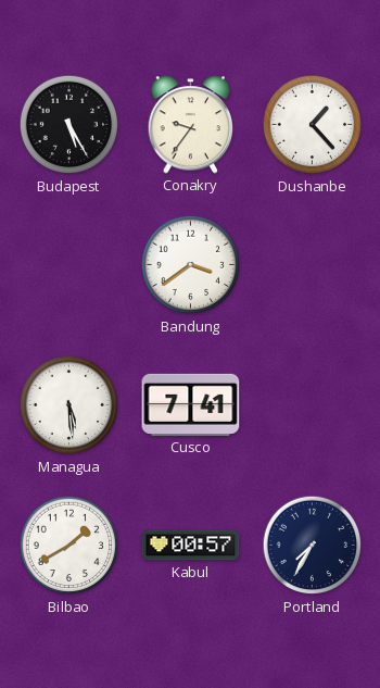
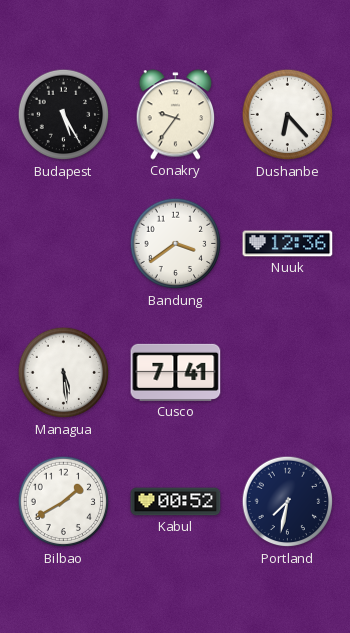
Dushanbe: 1:23 -> 6:23
Nuuk: none -> 12:36
Kabul: 00:57 -> 00:52
Portland: 7:35 -> 7:32
